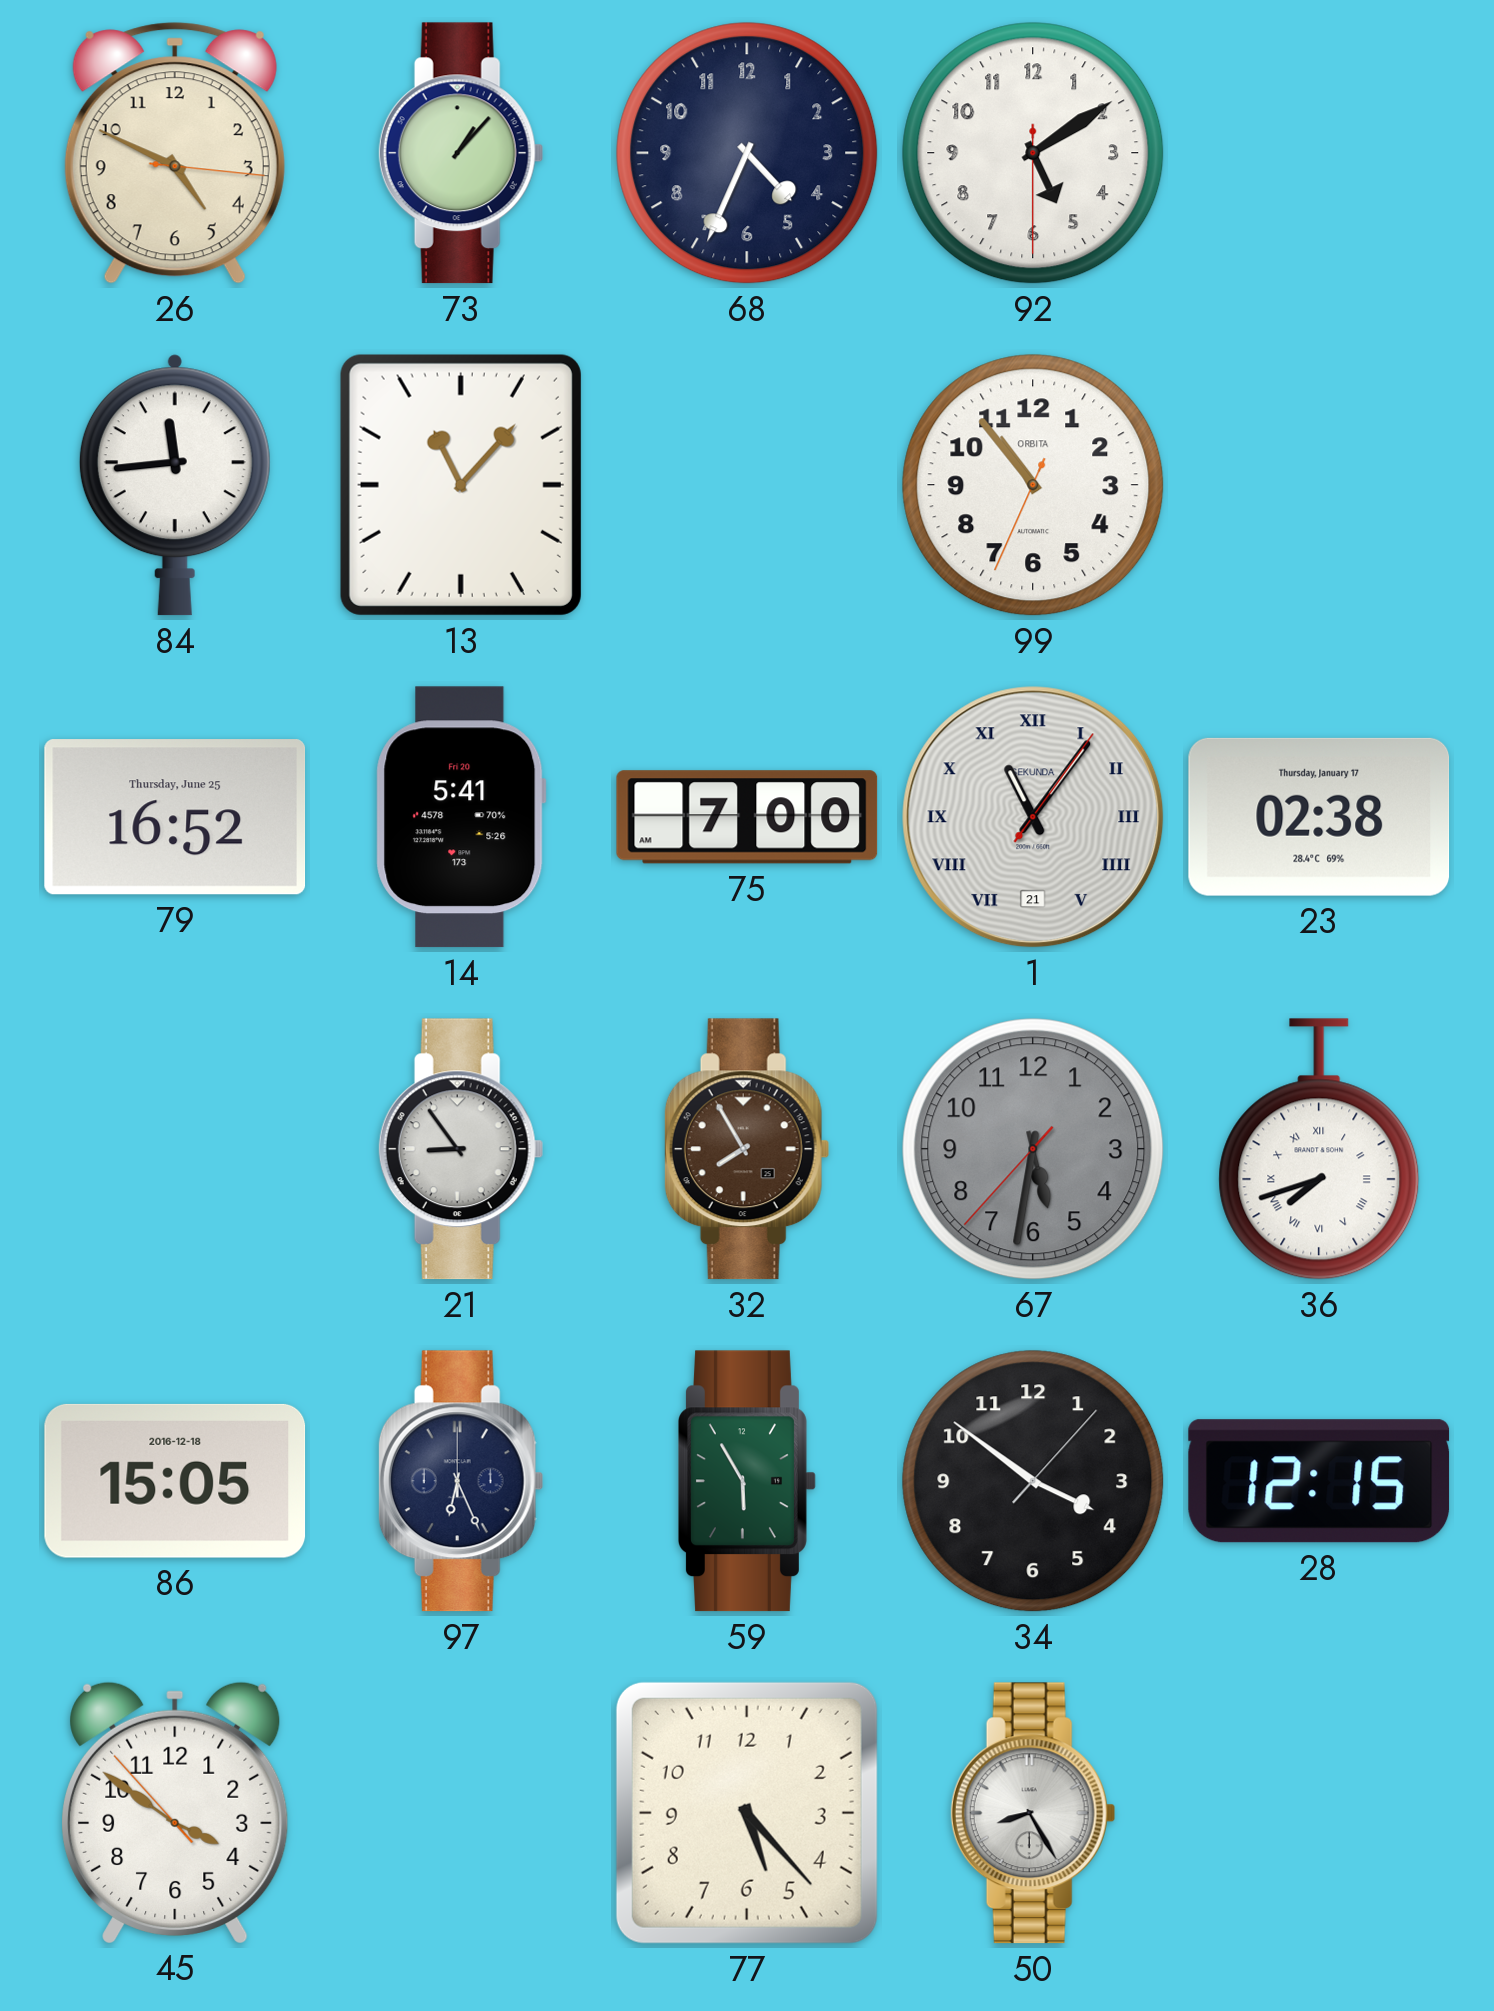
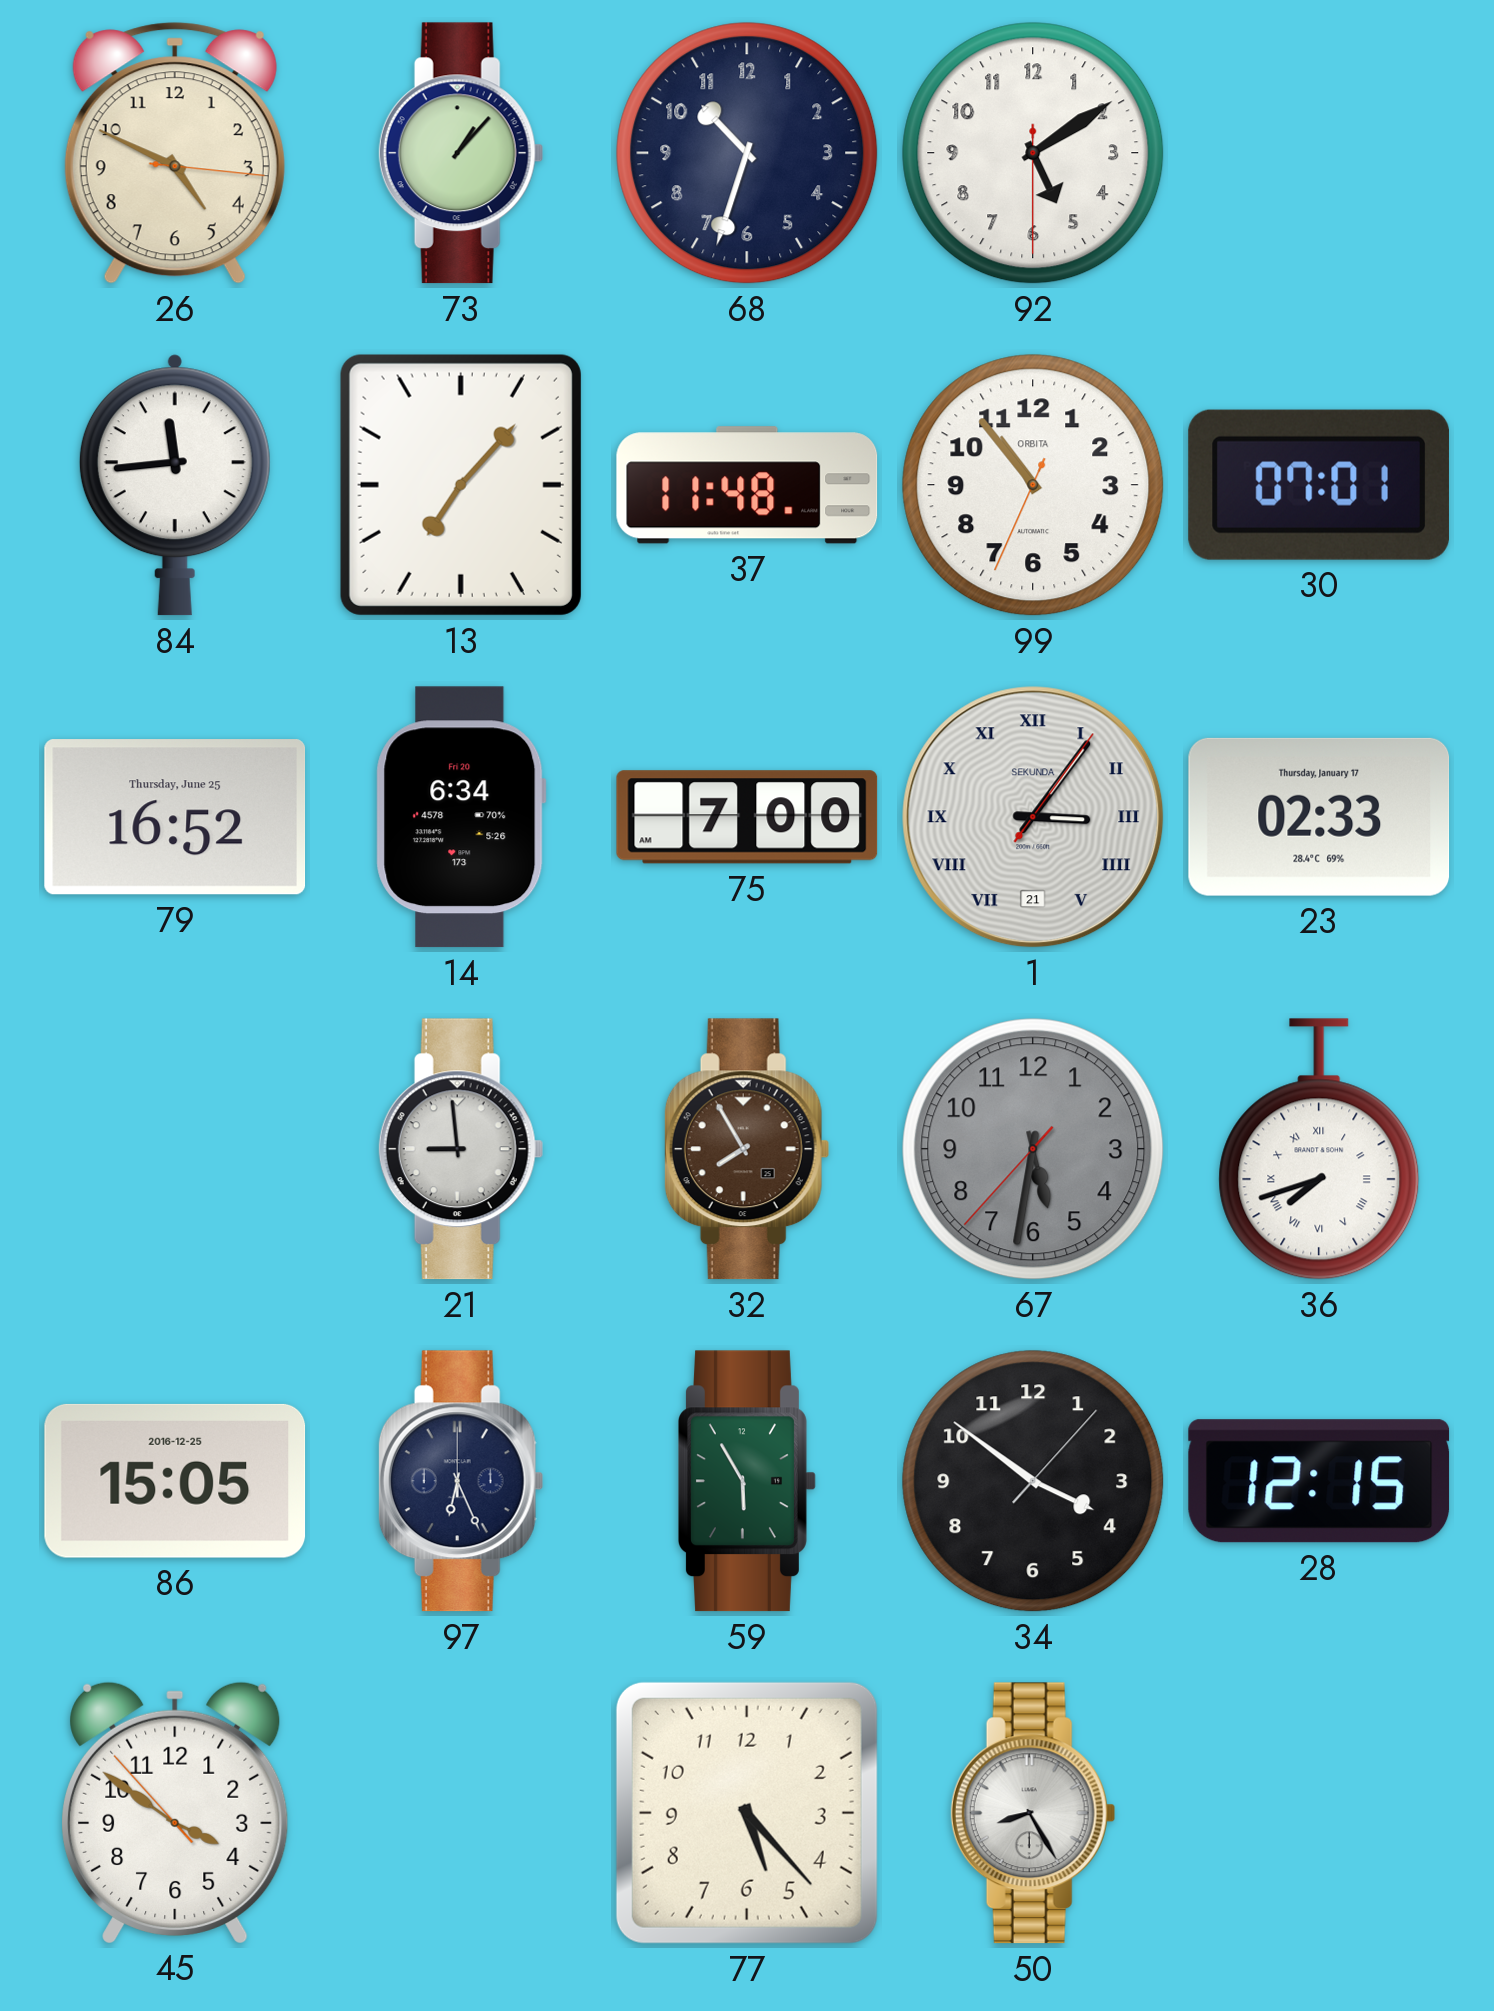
68: 4:34 -> 10:33
13: 11:07 -> 7:07
37: none -> 11:48
30: none -> 07:01
14: 5:41 -> 6:34
1: 11:06 -> 3:06
23: 02:38 -> 02:33
21: 8:54 -> 8:59
86 date: 2016-12-18 -> 2016-12-25
